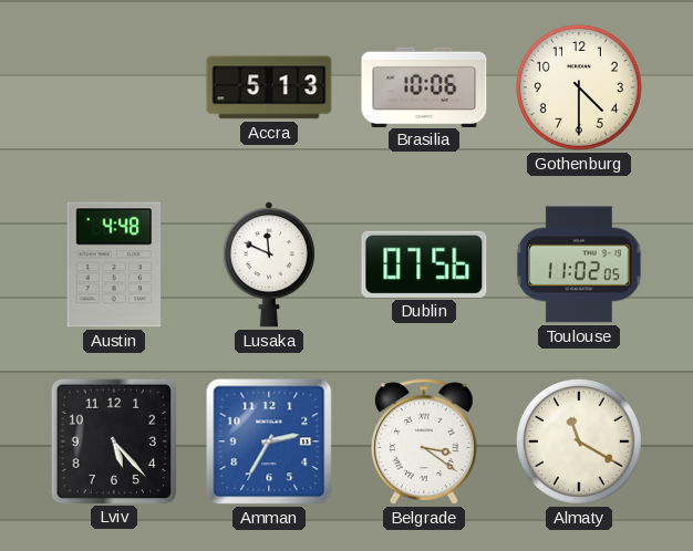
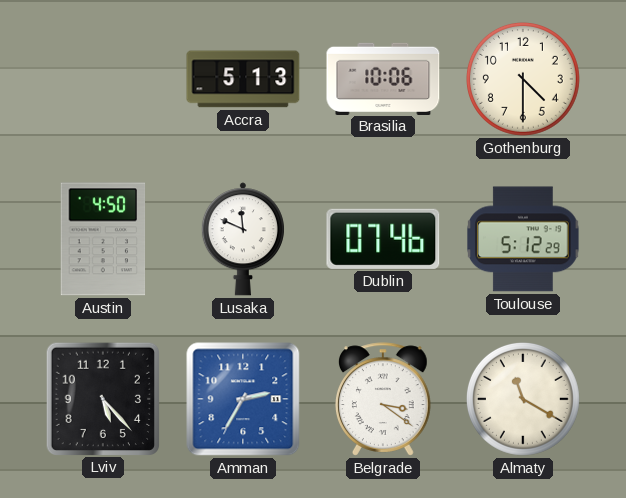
Austin: 4:48 -> 4:50
Dublin: 07:56 -> 07:46
Toulouse: 11:02 -> 5:12
